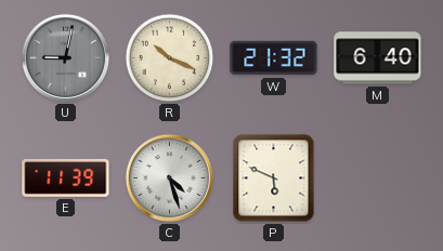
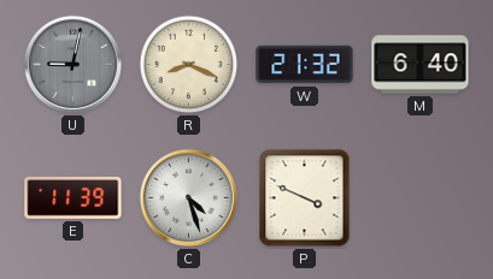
R: 10:19 -> 8:19
P: 5:49 -> 3:49
